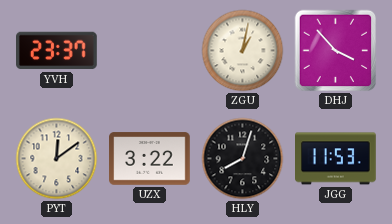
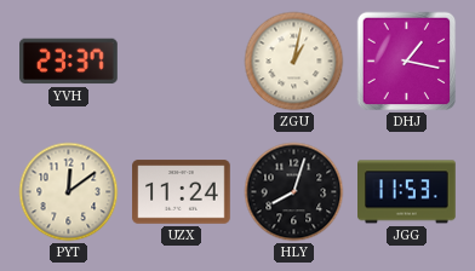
DHJ: 3:53 -> 1:17
UZX: 3:22 -> 11:24
